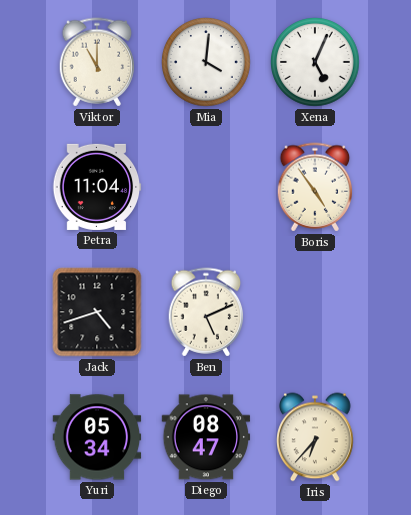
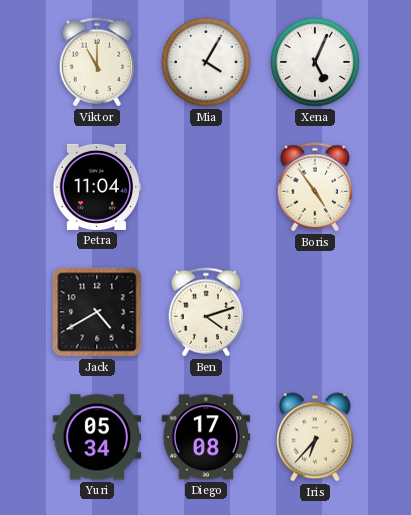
Mia: 4:01 -> 4:05
Jack: 4:42 -> 4:40
Ben: 5:11 -> 4:12
Diego: 08:47 -> 17:08
